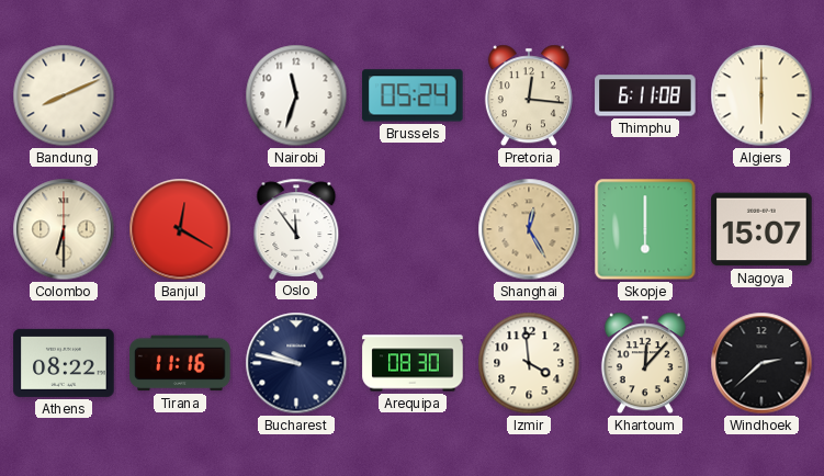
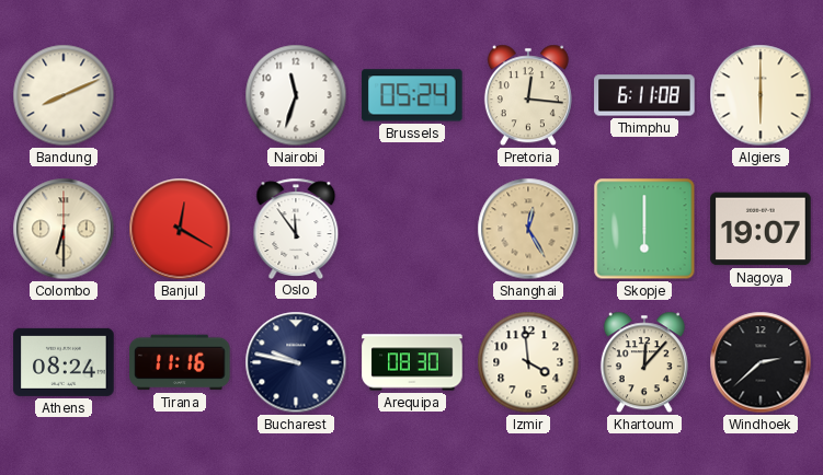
Nagoya: 15:07 -> 19:07
Athens: 08:22 -> 08:24
